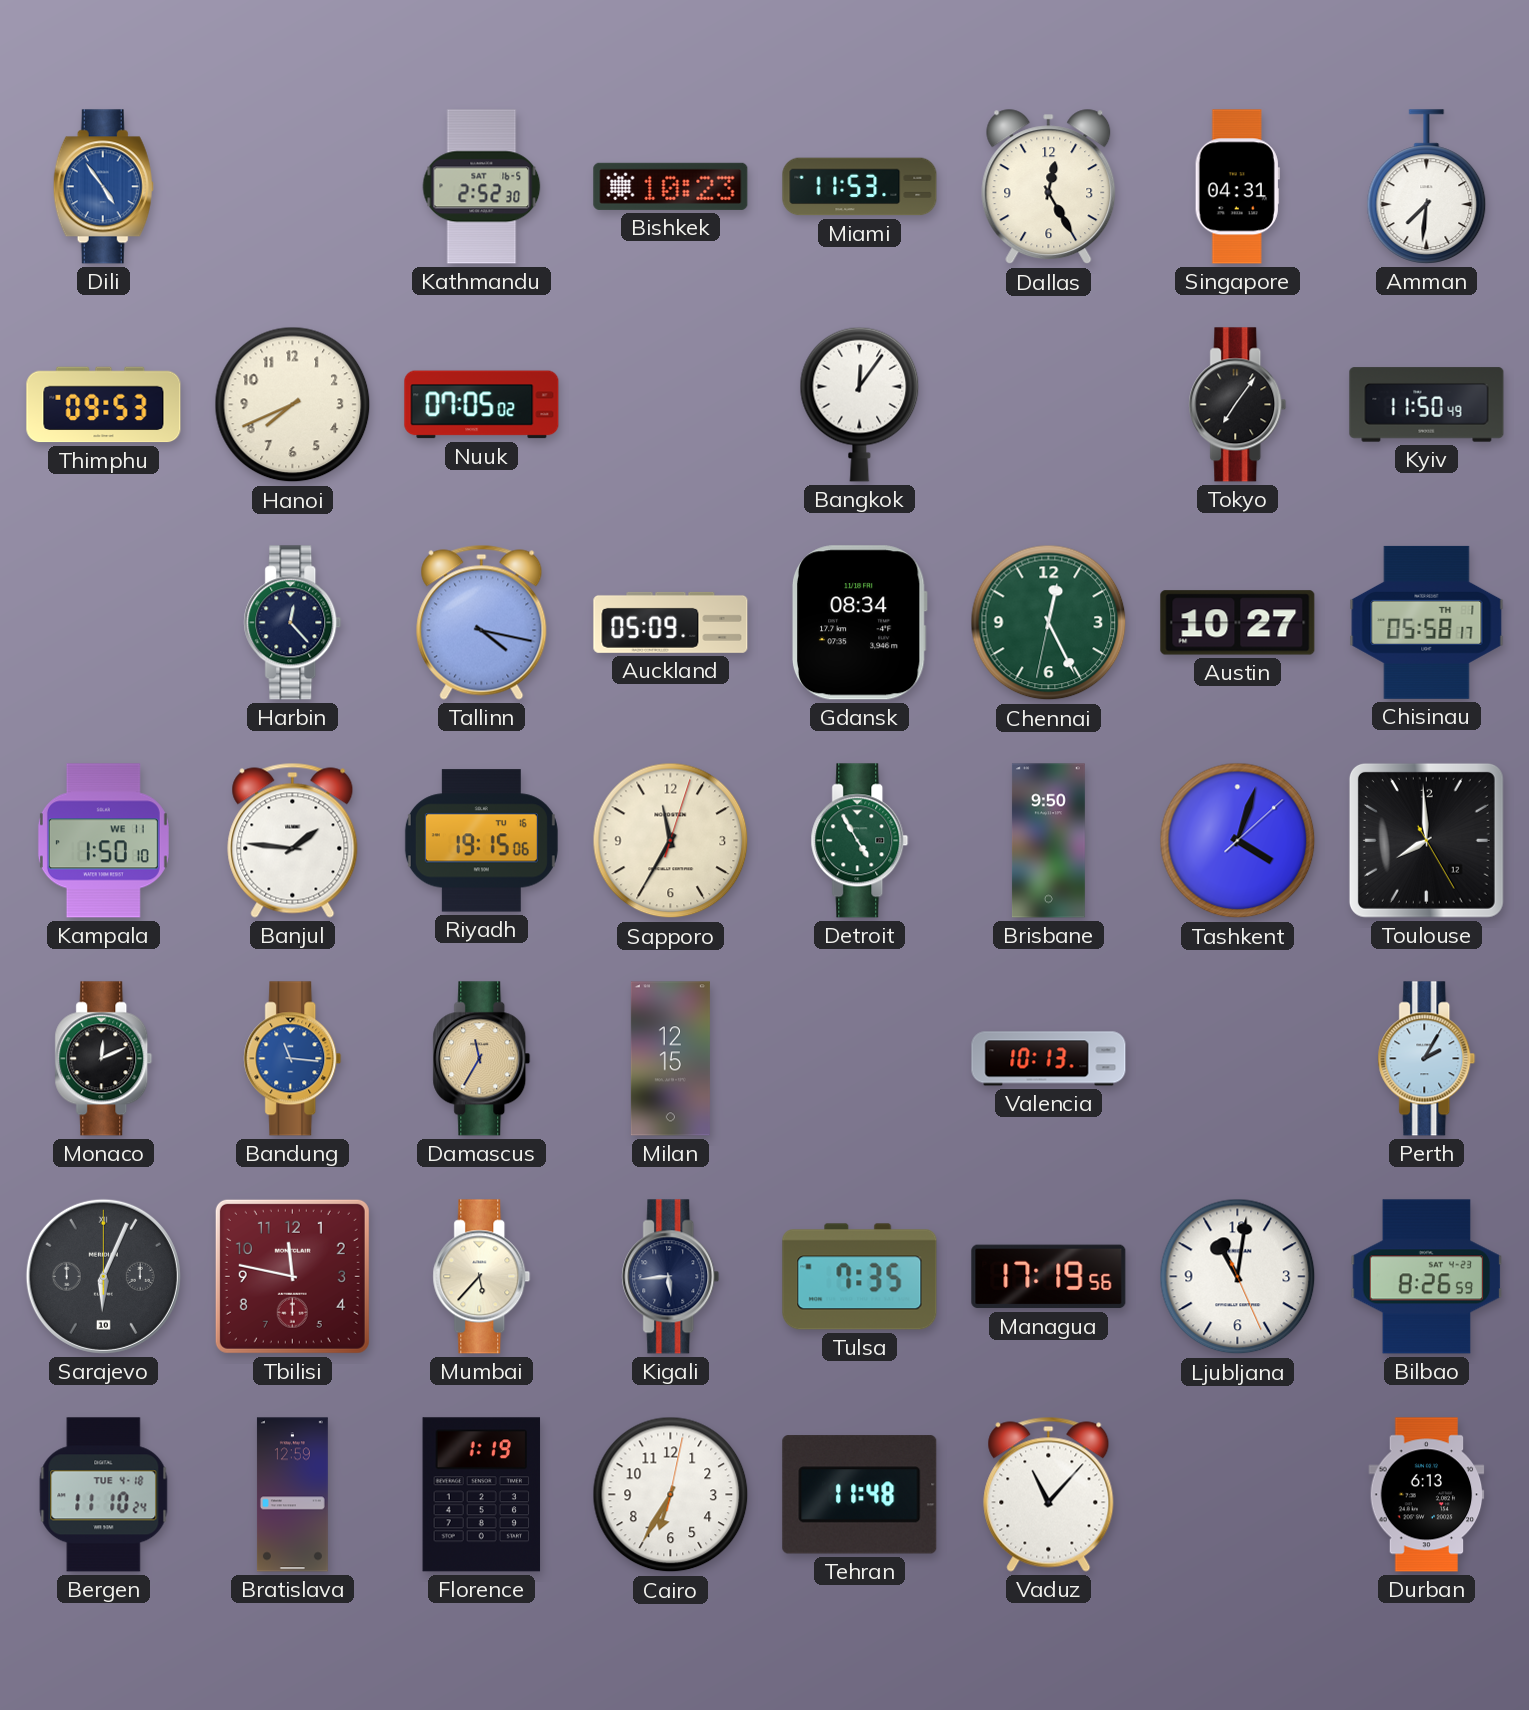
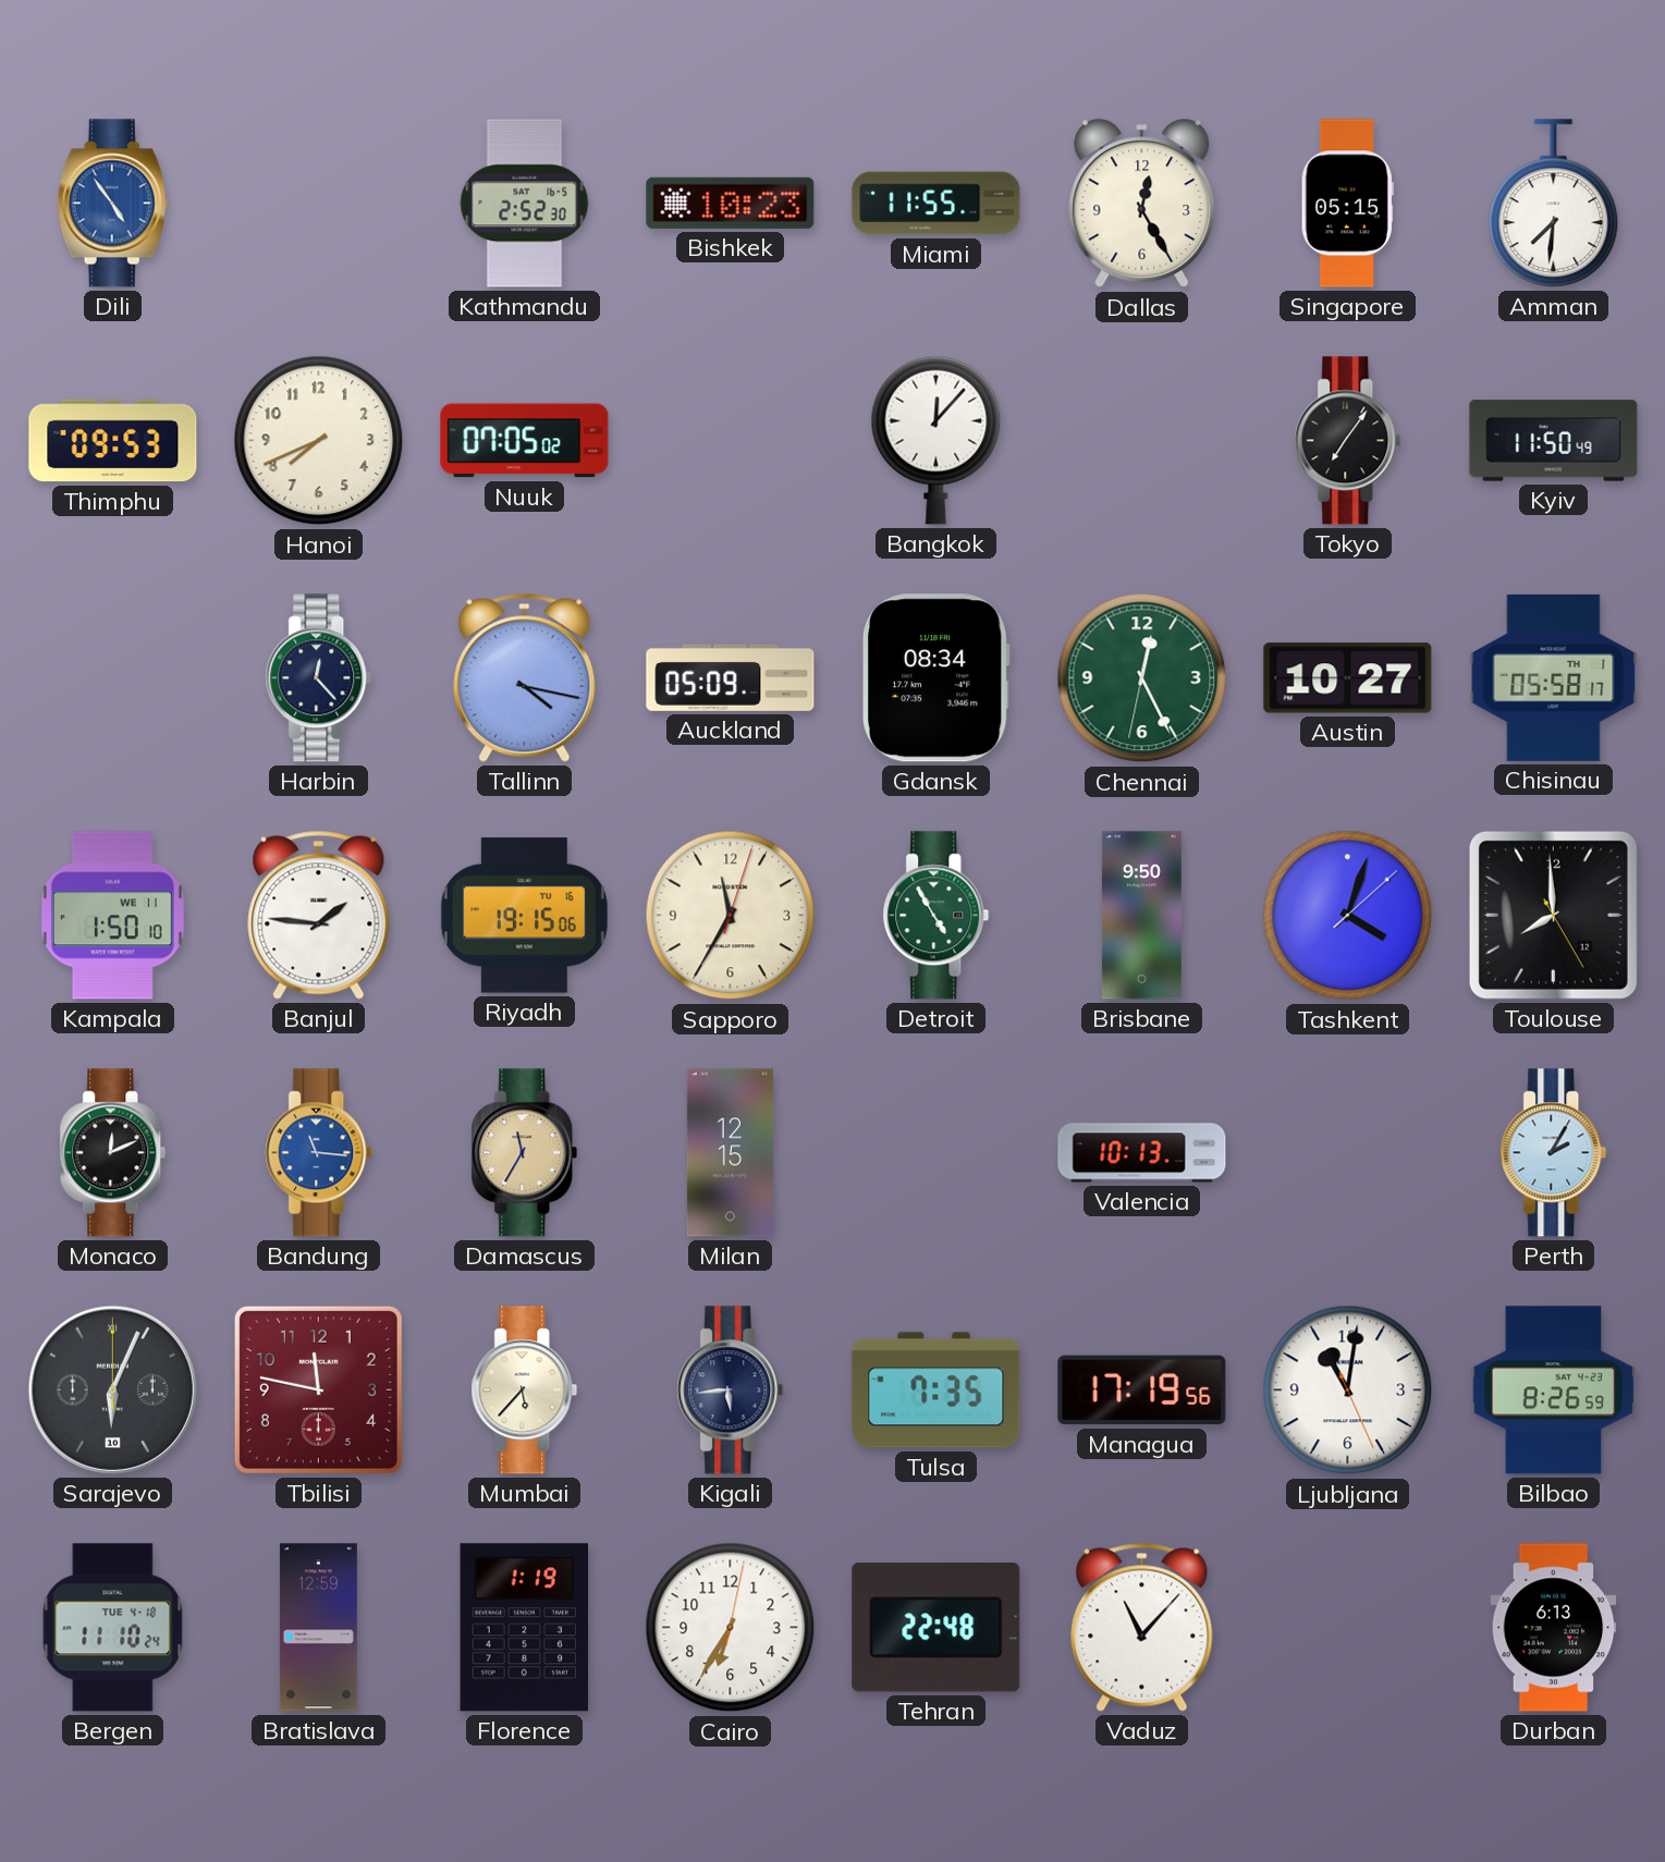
Miami: 11:53 -> 11:55
Singapore: 04:31 -> 05:15
Bangkok: 12:06 -> 12:07
Tehran: 11:48 -> 22:48
